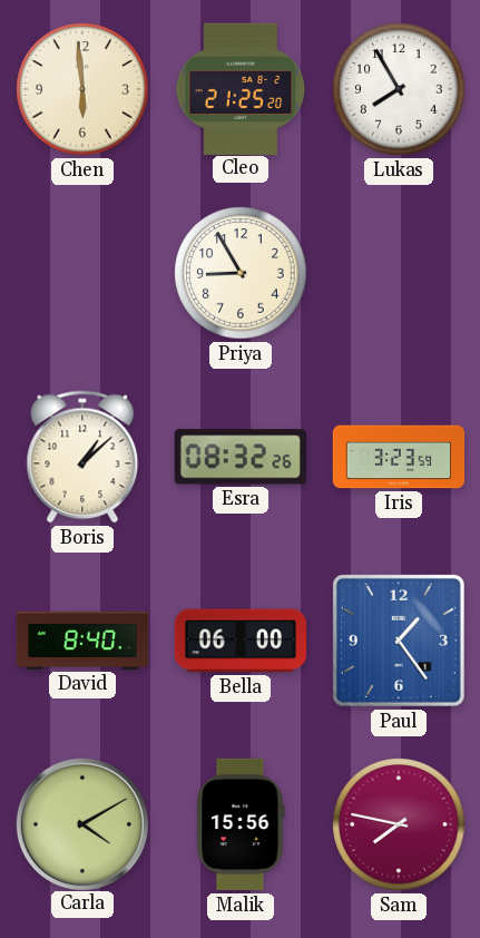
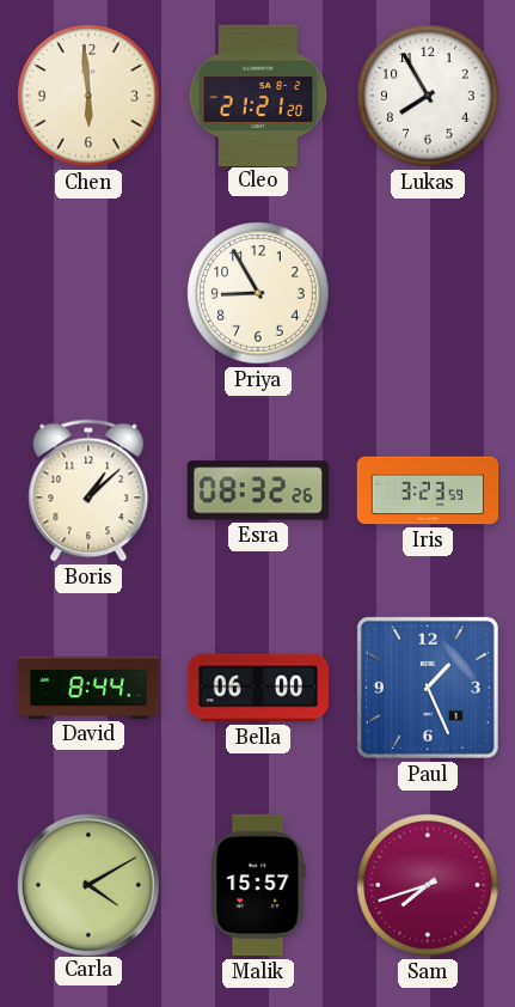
Cleo: 21:25 -> 21:21
David: 8:40 -> 8:44
Paul: 1:24 -> 1:26
Malik: 15:56 -> 15:57
Sam: 7:47 -> 7:42
